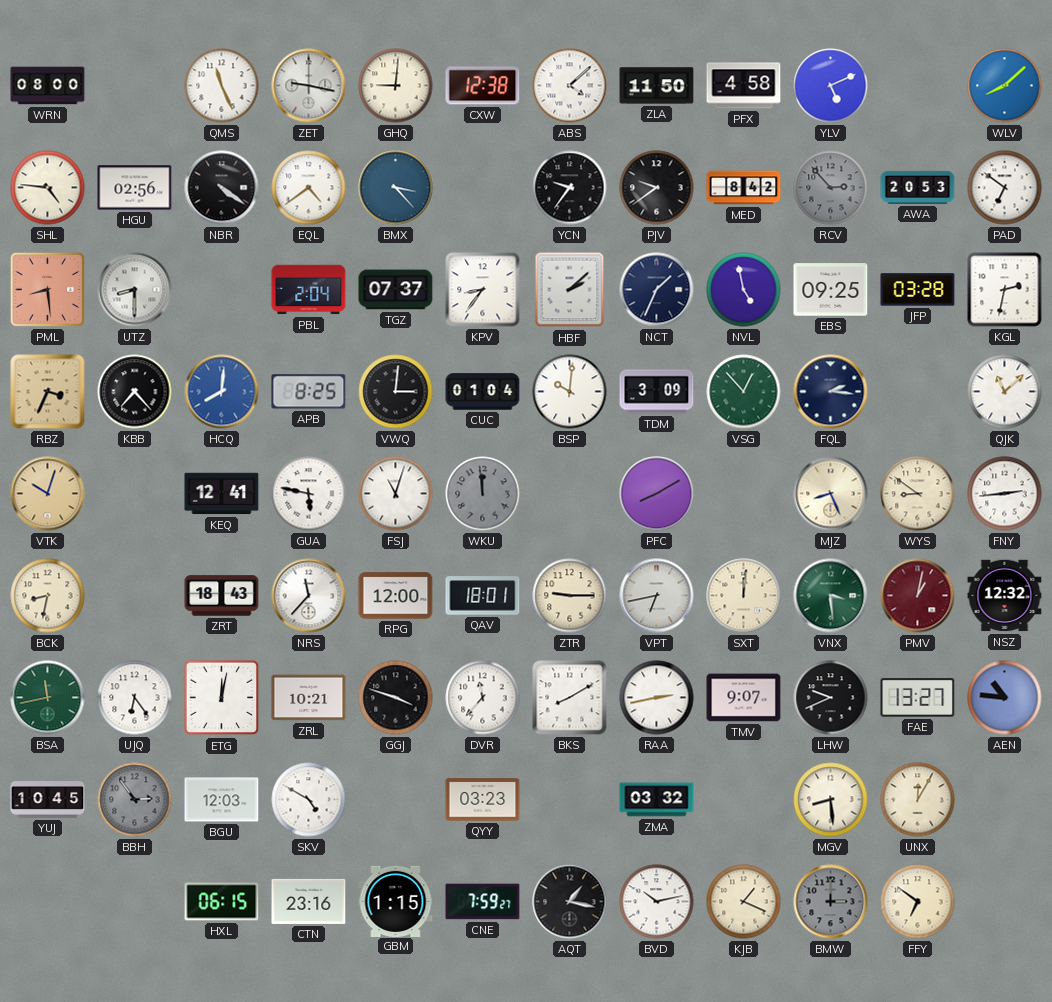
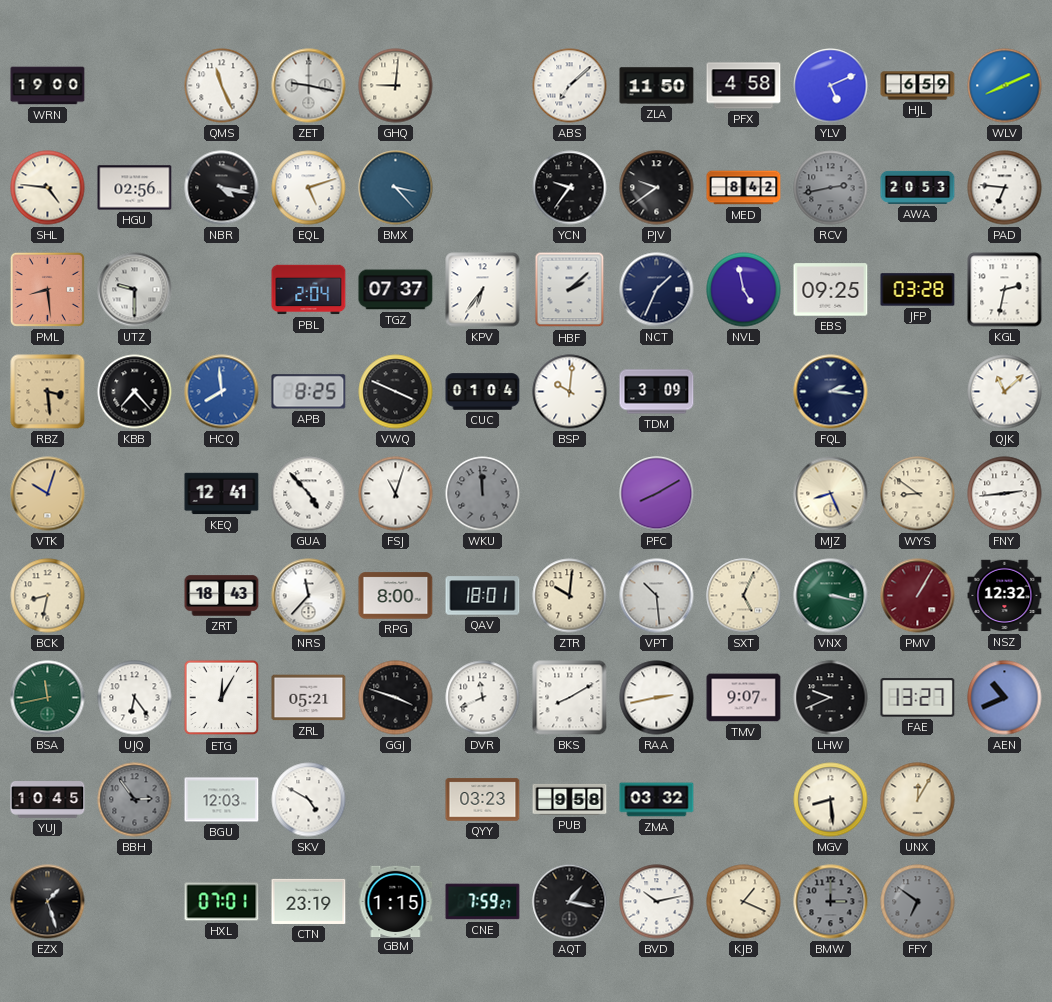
WRN: 08:00 -> 19:00
CXW: 12:38 -> none
ABS: 4:08 -> 7:08
HJL: none -> 6:59
WLV: 8:08 -> 8:11
NBR: 4:21 -> 4:17
EQL: 4:39 -> 5:12
RCV: 2:53 -> 2:43
PAD: 6:51 -> 6:46
UTZ: 8:30 -> 9:30
KPV: 8:36 -> 6:36
RBZ: 3:34 -> 3:29
HCQ: 8:01 -> 7:59
VWQ: 3:01 -> 3:49
VSG: 12:53 -> none
GUA: 5:47 -> 4:53
RPG: 12:00 -> 8:00
ZTR: 9:15 -> 10:01
VPT: 6:43 -> 10:29
SXT: 12:01 -> 5:04
VNX: 3:29 -> 3:17
PMV: 1:02 -> 1:05
ETG: 12:02 -> 12:05
ZRL: 10:21 -> 05:21
DVR: 11:37 -> 11:41
AEN: 10:46 -> 10:41
PUB: none -> 9:58
EZX: none -> 1:27
HXL: 06:15 -> 07:01
CTN: 23:16 -> 23:19
FFY dial: cream -> grey
